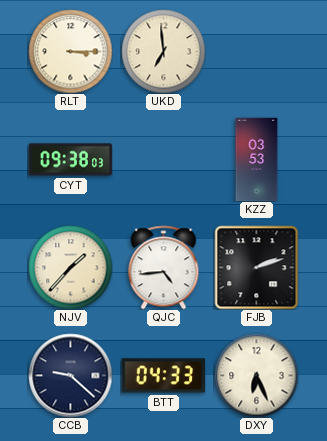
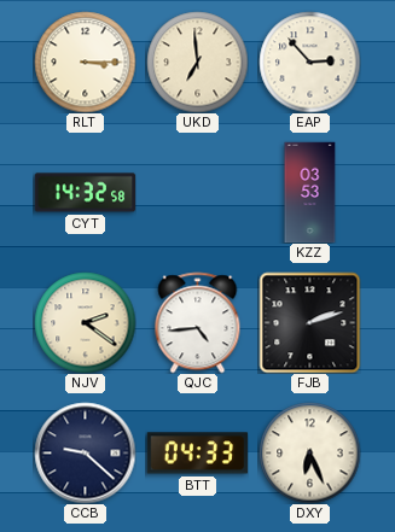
EAP: none -> 2:53
CYT: 09:38 -> 14:32
NJV: 1:37 -> 2:21
